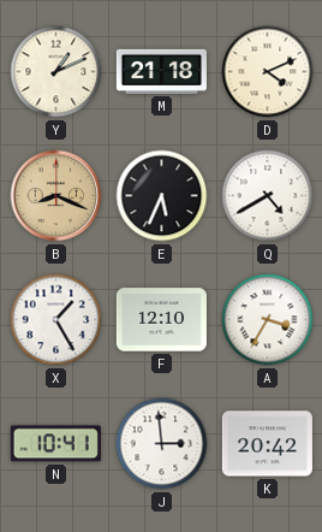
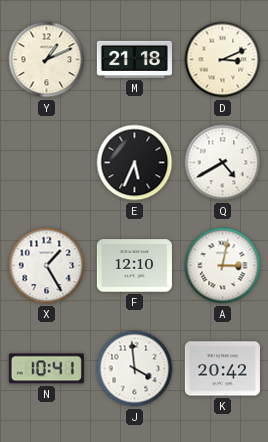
D: 4:11 -> 3:11
B: 8:19 -> none
A: 3:35 -> 3:02
J: 2:59 -> 3:59
